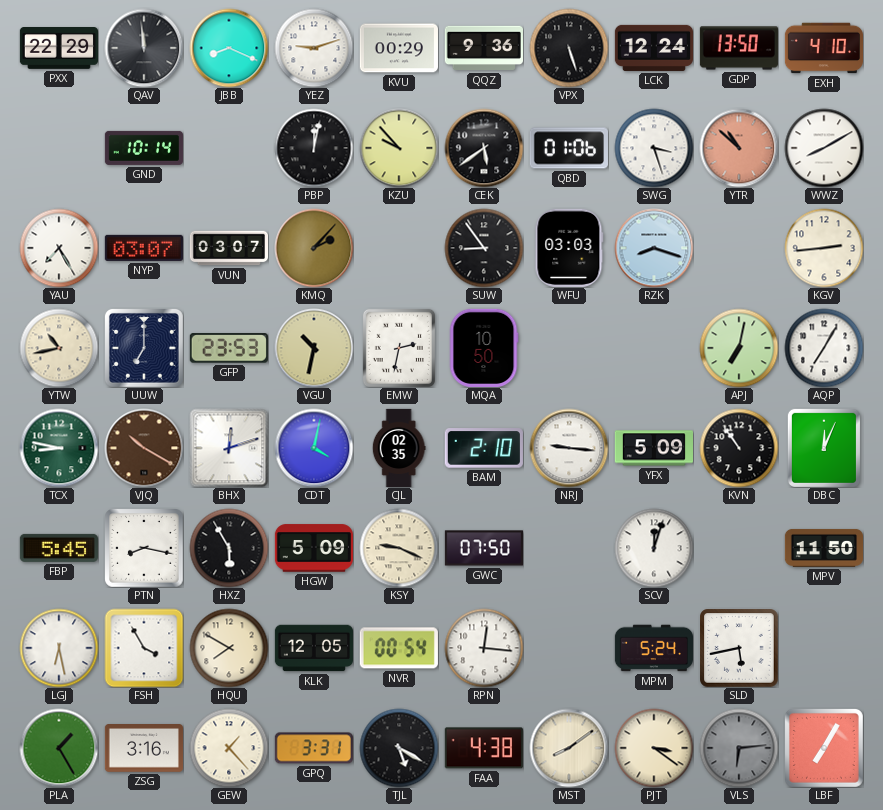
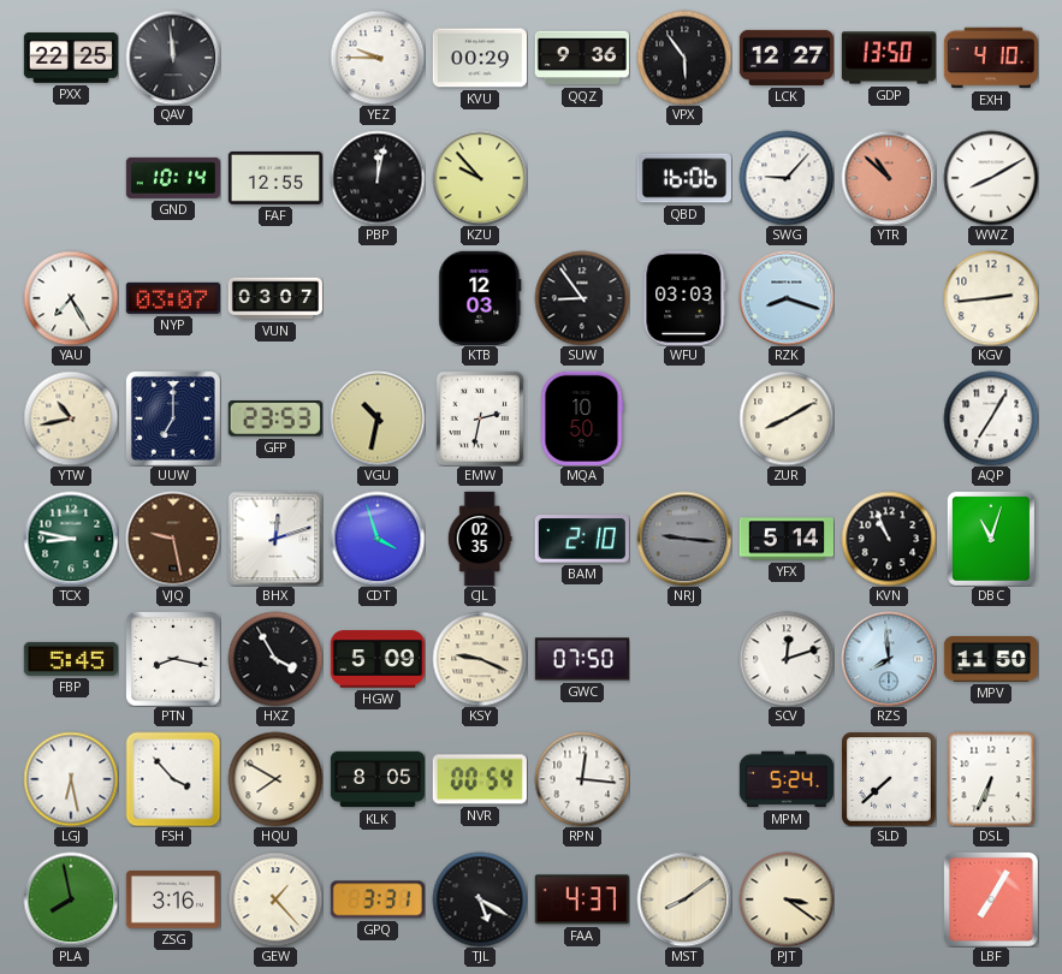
PXX: 22:29 -> 22:25
JBB: 8:19 -> none
YEZ: 9:12 -> 9:45
VPX: 5:27 -> 5:54
LCK: 12:24 -> 12:27
FAF: none -> 12:55
CEK: 5:39 -> none
QBD: 01:06 -> 16:06
SWG: 3:27 -> 9:07
KMQ: 2:07 -> none
KTB: none -> 12:03
ZUR: none -> 8:10
APJ: 7:02 -> none
VJQ: 10:20 -> 9:28
CDT: 4:02 -> 3:57
NRJ dial: white -> grey
YFX: 5:09 -> 5:14
KVN: 10:54 -> 10:56
DBC: 12:04 -> 11:03
HXZ: 5:55 -> 3:55
SCV: 12:03 -> 12:12
RZS: none -> 7:59
FSH: 3:55 -> 3:53
KLK: 12:05 -> 8:05
SLD: 5:43 -> 7:38
DSL: none -> 6:34
PLA: 1:25 -> 7:58
FAA: 4:38 -> 4:37
VLS: 6:14 -> none
